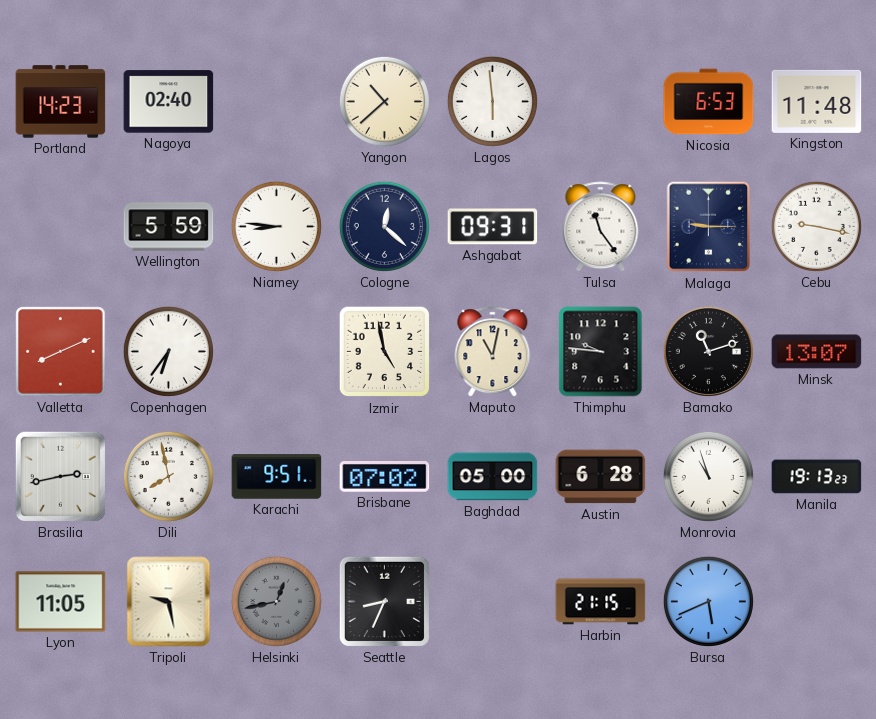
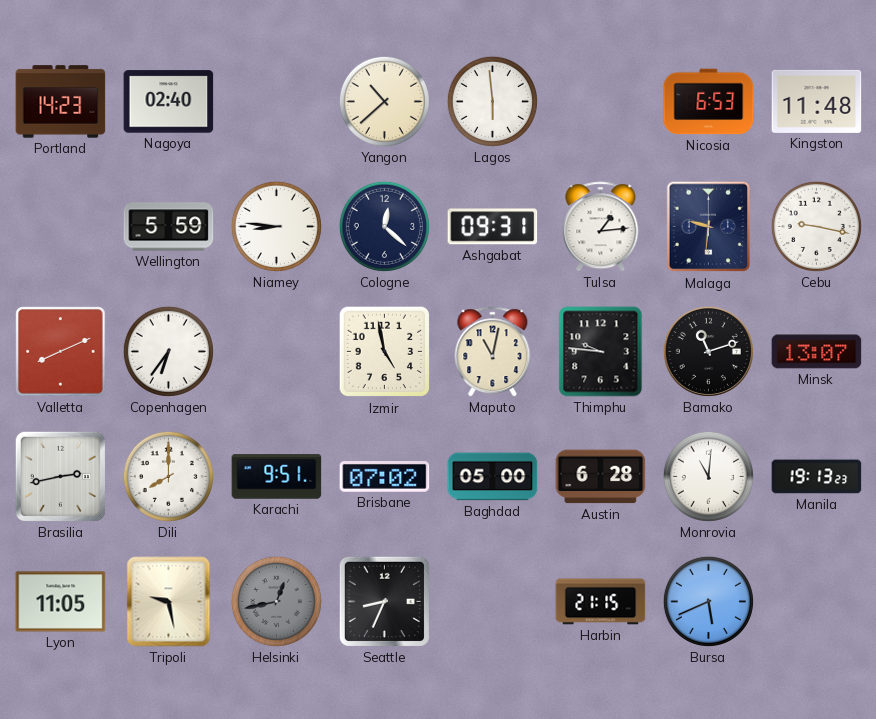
Tulsa: 11:24 -> 1:14
Malaga: 9:15 -> 9:31
Dili: 7:58 -> 8:00
Monrovia: 10:57 -> 11:01
